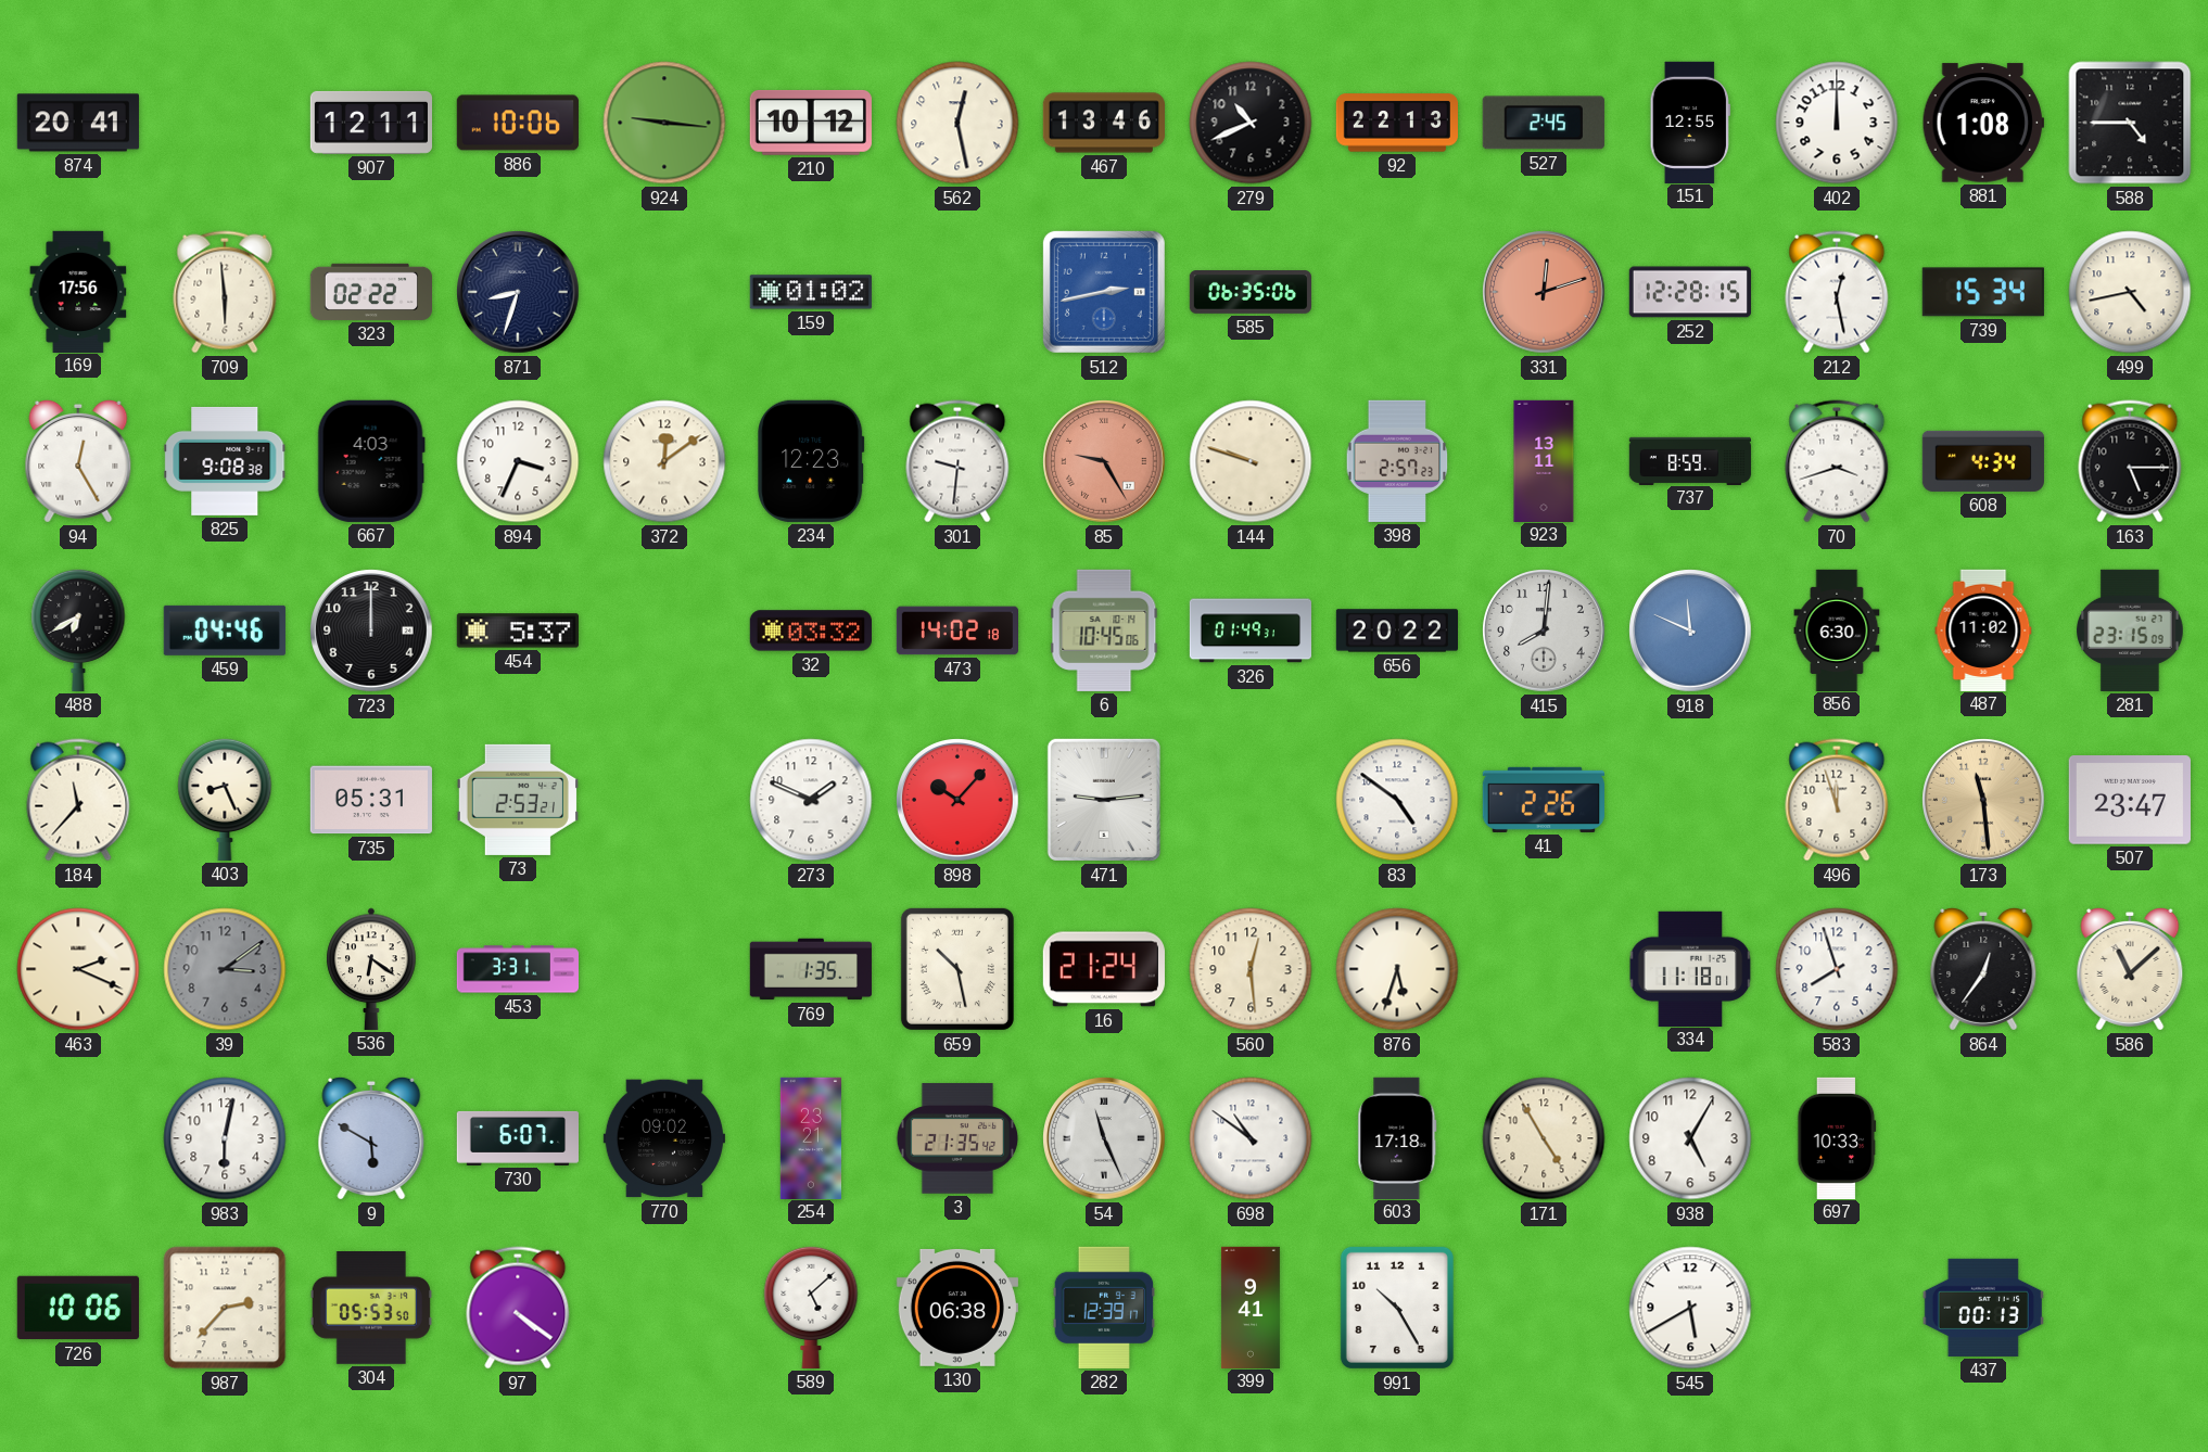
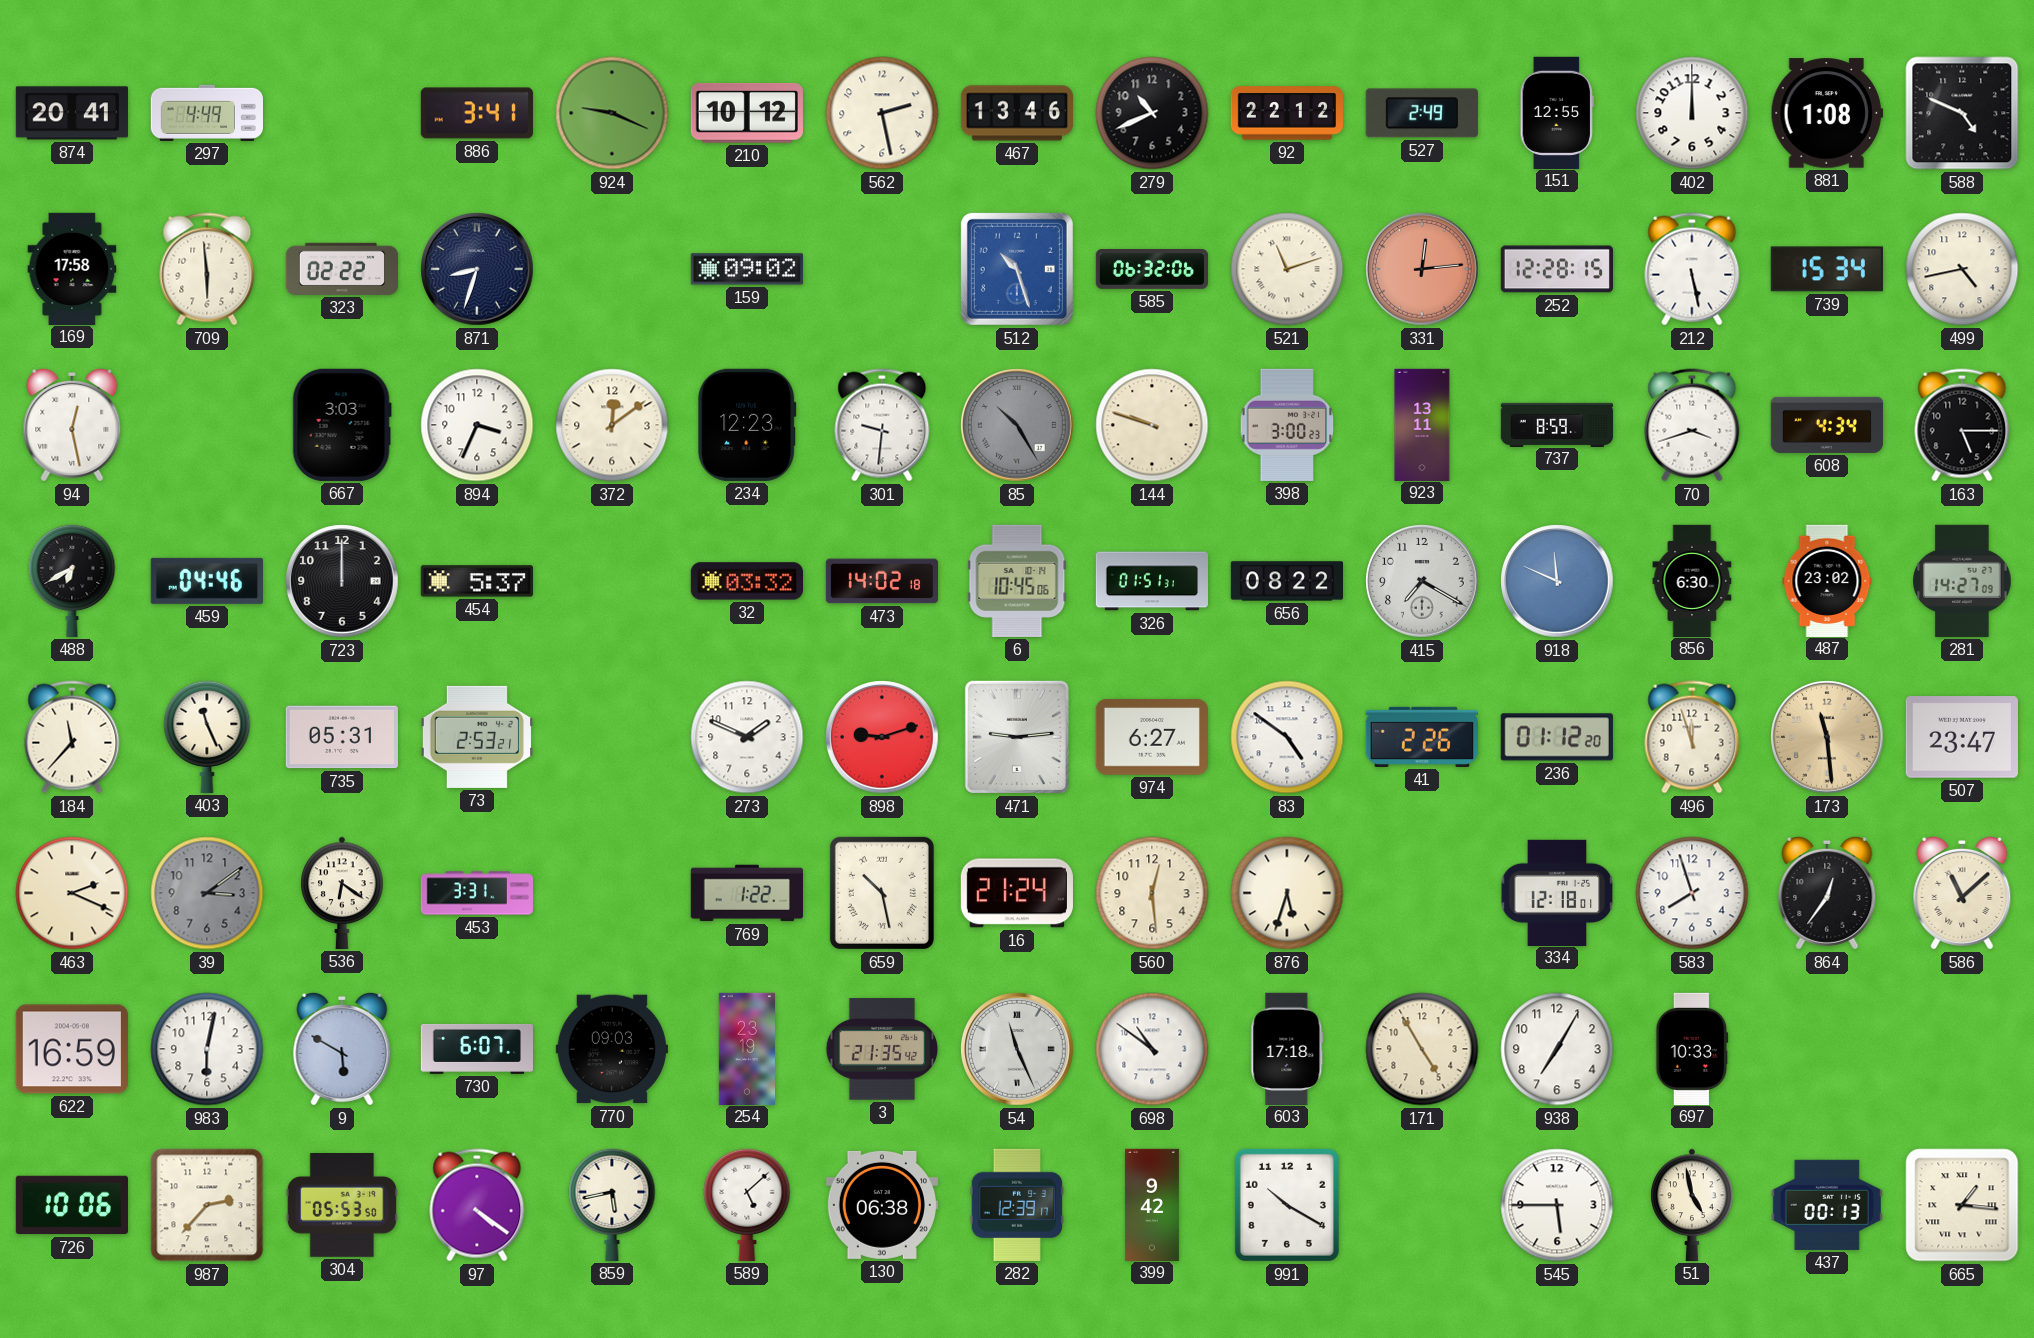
297: none -> 4:49
907: 12:11 -> none
886: 10:06 -> 3:41
924: 9:16 -> 9:19
562: 12:28 -> 2:28
92: 22:13 -> 22:12
527: 2:45 -> 2:49
588: 4:45 -> 4:49
169: 17:56 -> 17:58
159: 01:02 -> 09:02
512: 2:43 -> 10:27
585: 06:35 -> 06:32
521: none -> 11:12
331: 12:12 -> 12:14
212: 12:28 -> 5:28
94: 12:25 -> 12:28
825: 9:08 -> none
667: 4:03 -> 3:03
85: 9:25 -> 10:25
85 dial: salmon -> grey
398: 2:57 -> 3:00
326: 01:49 -> 01:51
656: 20:22 -> 08:22
415: 8:01 -> 7:20
487: 11:02 -> 23:02
281: 23:15 -> 14:27
403: 8:26 -> 11:26
898: 10:07 -> 9:12
974: none -> 6:27
236: none -> 01:12
769: 1:35 -> 1:22
334: 11:18 -> 12:18
622: none -> 16:59
770: 09:02 -> 09:03
254: 23:21 -> 23:19
938: 5:05 -> 7:05
859: none -> 5:43
399: 9:41 -> 9:42
991: 10:25 -> 10:20
545: 5:40 -> 5:45
51: none -> 4:58
665: none -> 1:16
